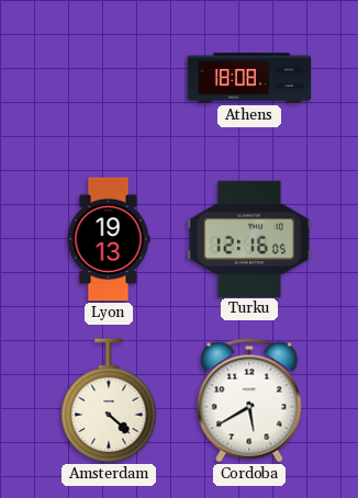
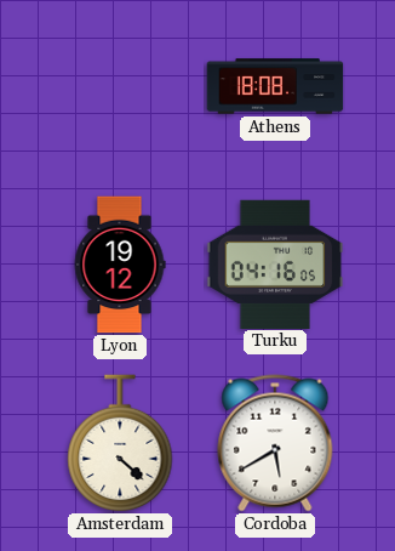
Lyon: 19:13 -> 19:12
Turku: 12:16 -> 04:16
